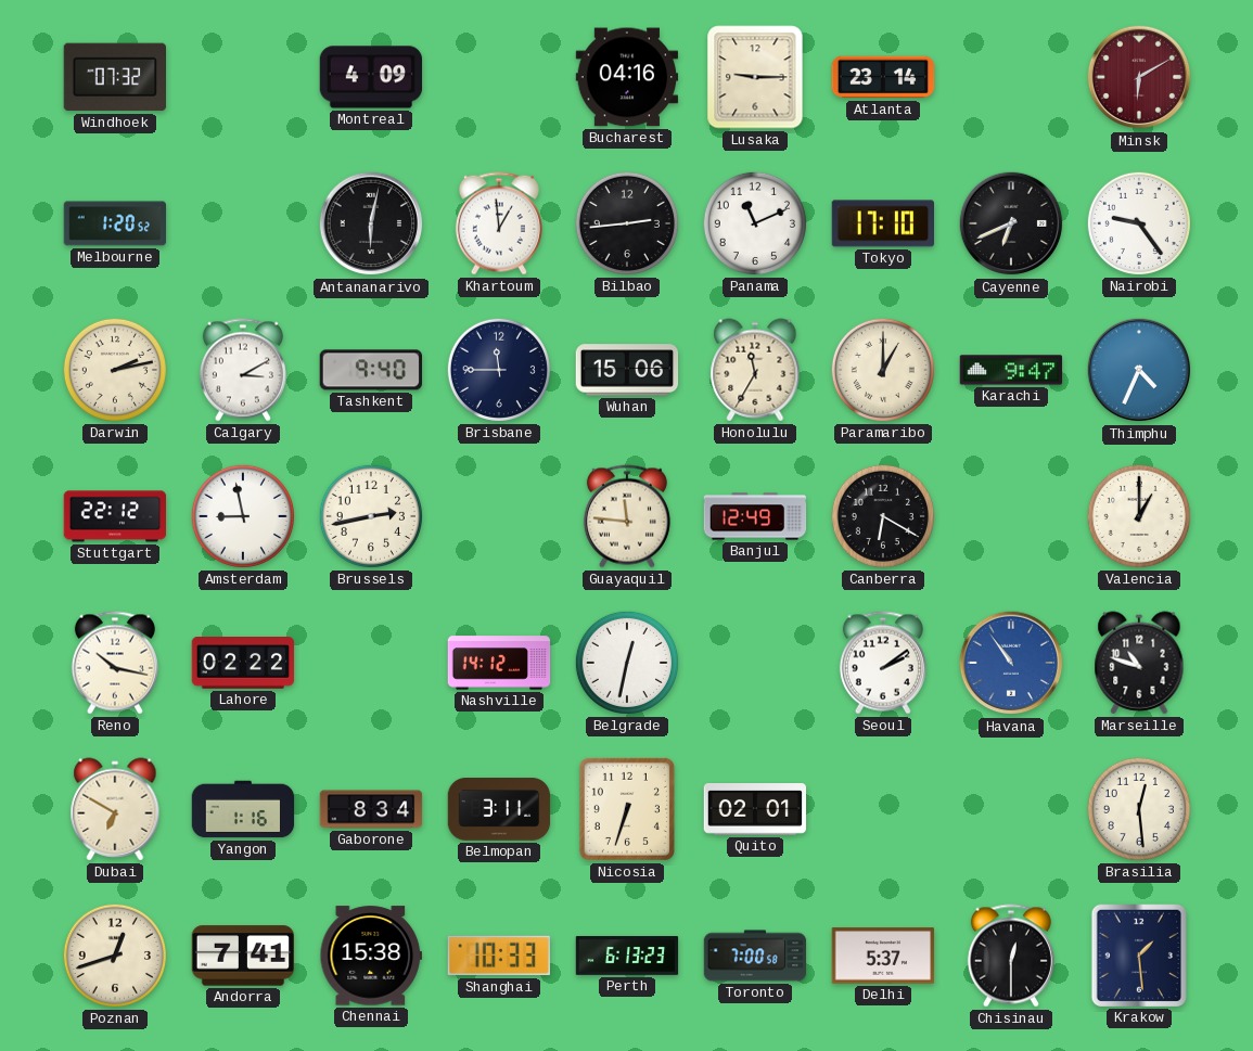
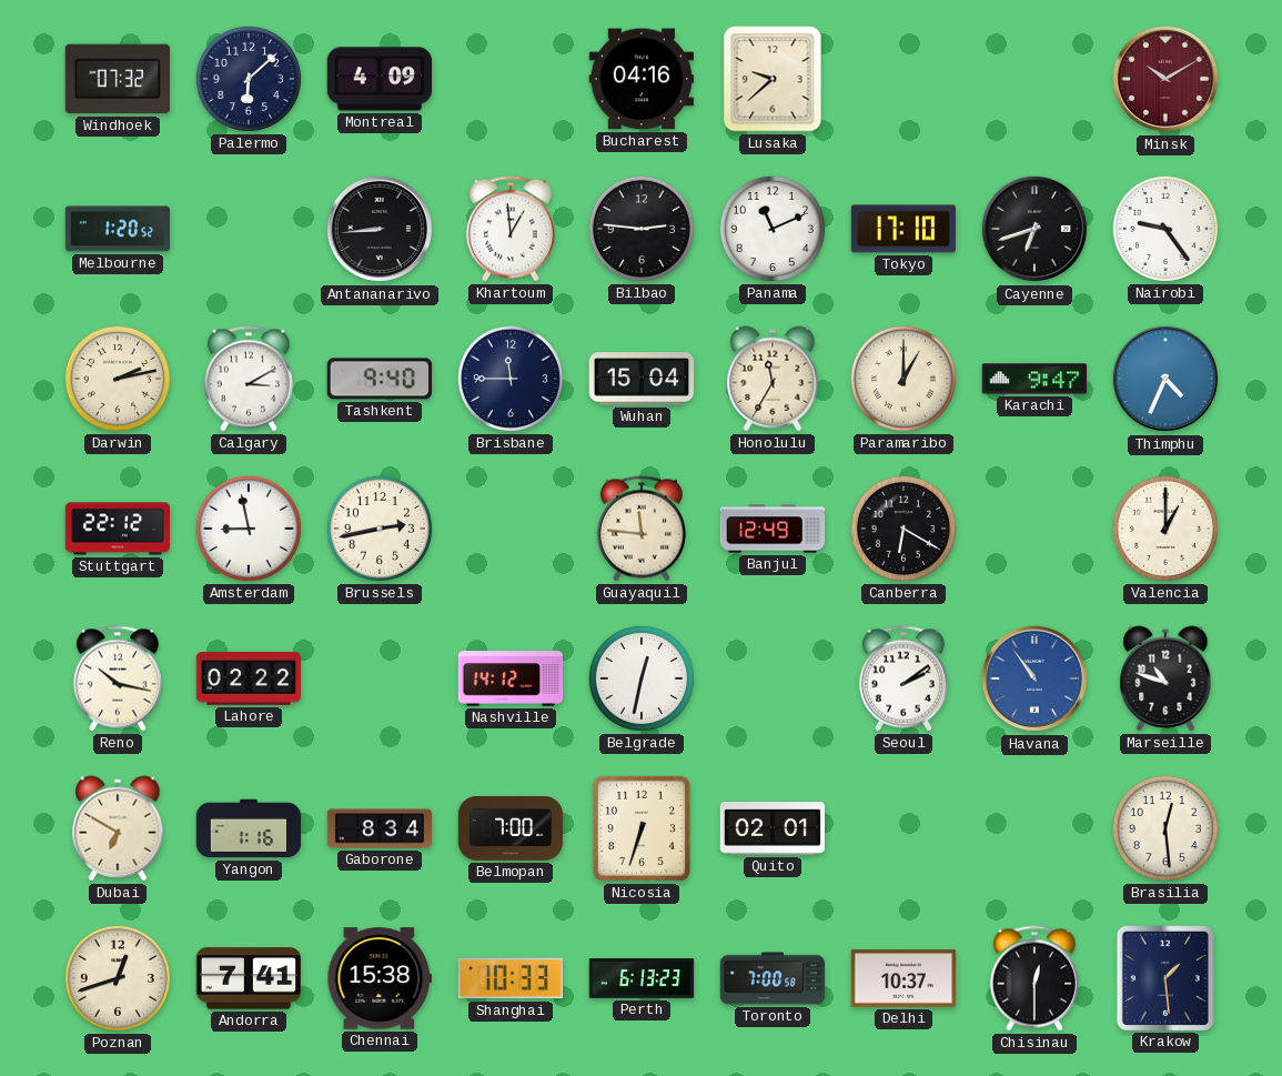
Palermo: none -> 6:08
Lusaka: 9:15 -> 9:38
Atlanta: 23:14 -> none
Minsk: 6:10 -> 10:10
Antananarivo: 6:02 -> 8:44
Bilbao: 2:44 -> 2:46
Cayenne: 6:41 -> 6:42
Wuhan: 15:06 -> 15:04
Belmopan: 3:11 -> 7:00
Delhi: 5:37 -> 10:37
